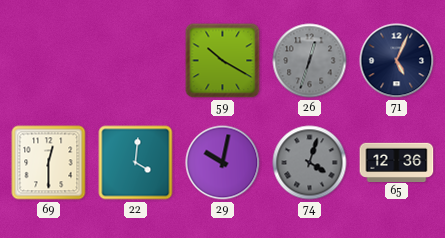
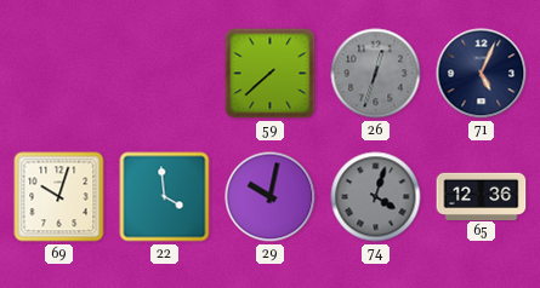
59: 10:20 -> 7:38
69: 12:30 -> 10:03
22: 4:01 -> 3:59
